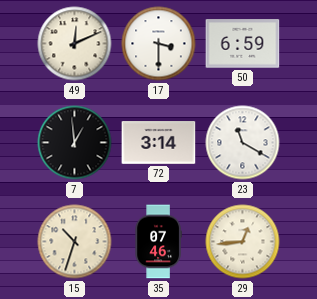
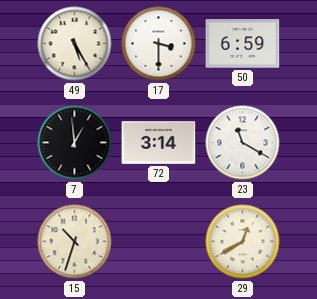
49: 12:11 -> 5:25
35: 07:46 -> none
29: 12:44 -> 12:40
